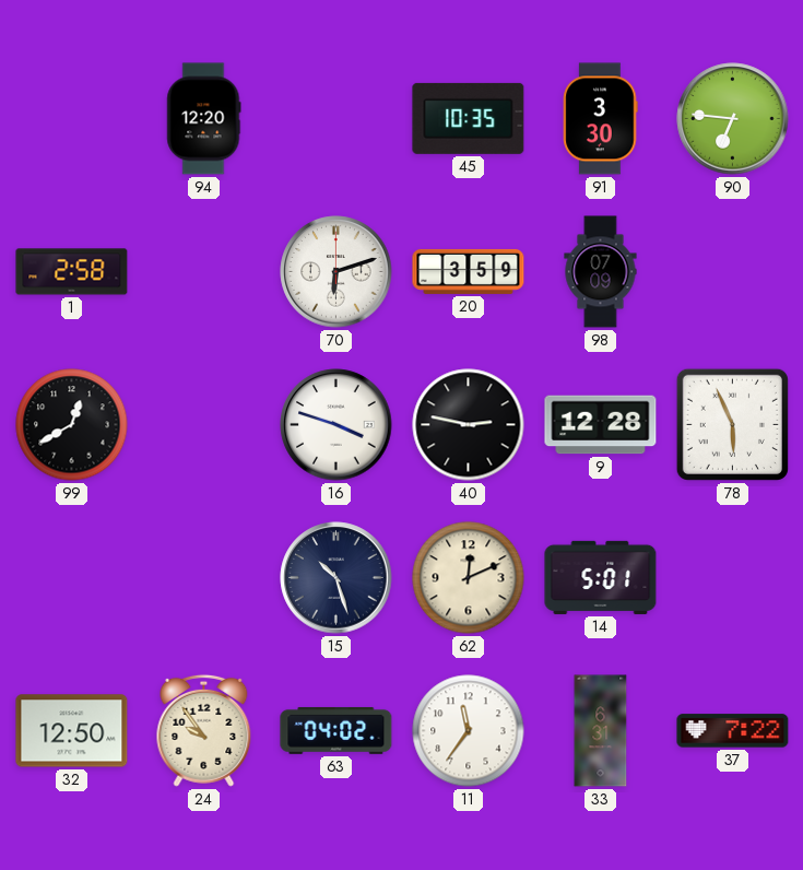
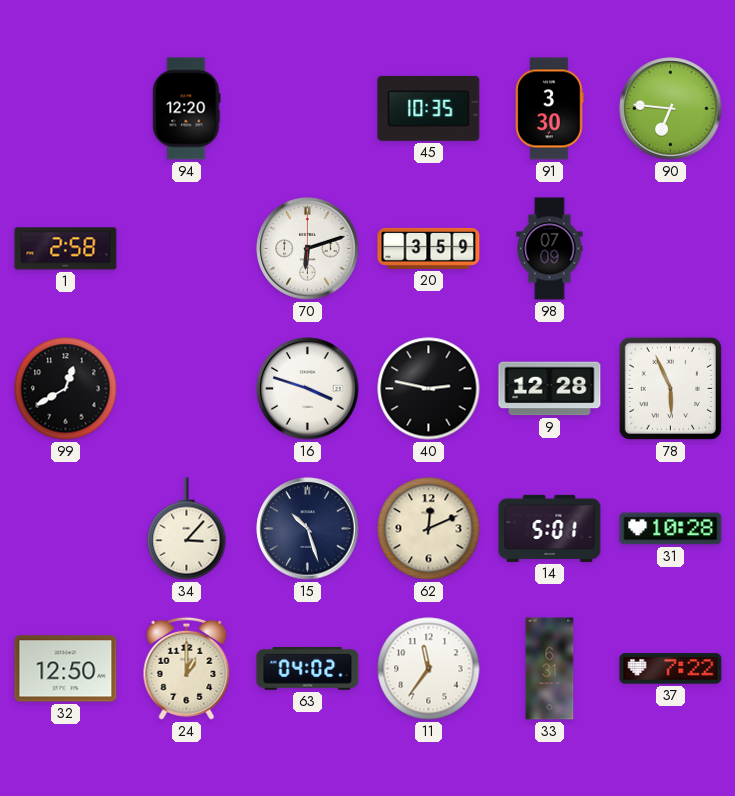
34: none -> 3:07
31: none -> 10:28
24: 9:54 -> 1:00
